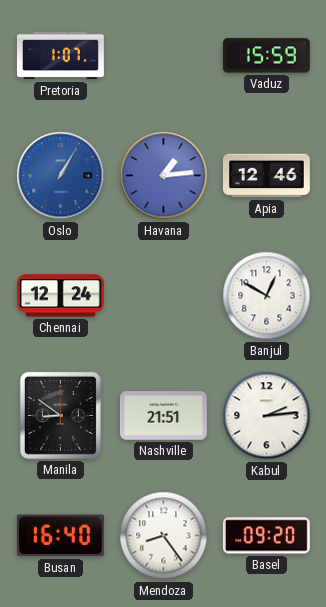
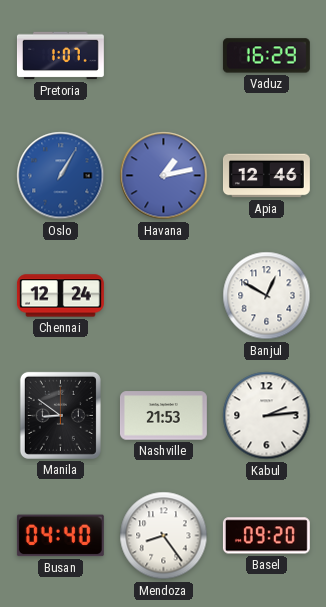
Vaduz: 15:59 -> 16:29
Havana: 1:14 -> 1:13
Nashville: 21:51 -> 21:53
Busan: 16:40 -> 04:40
